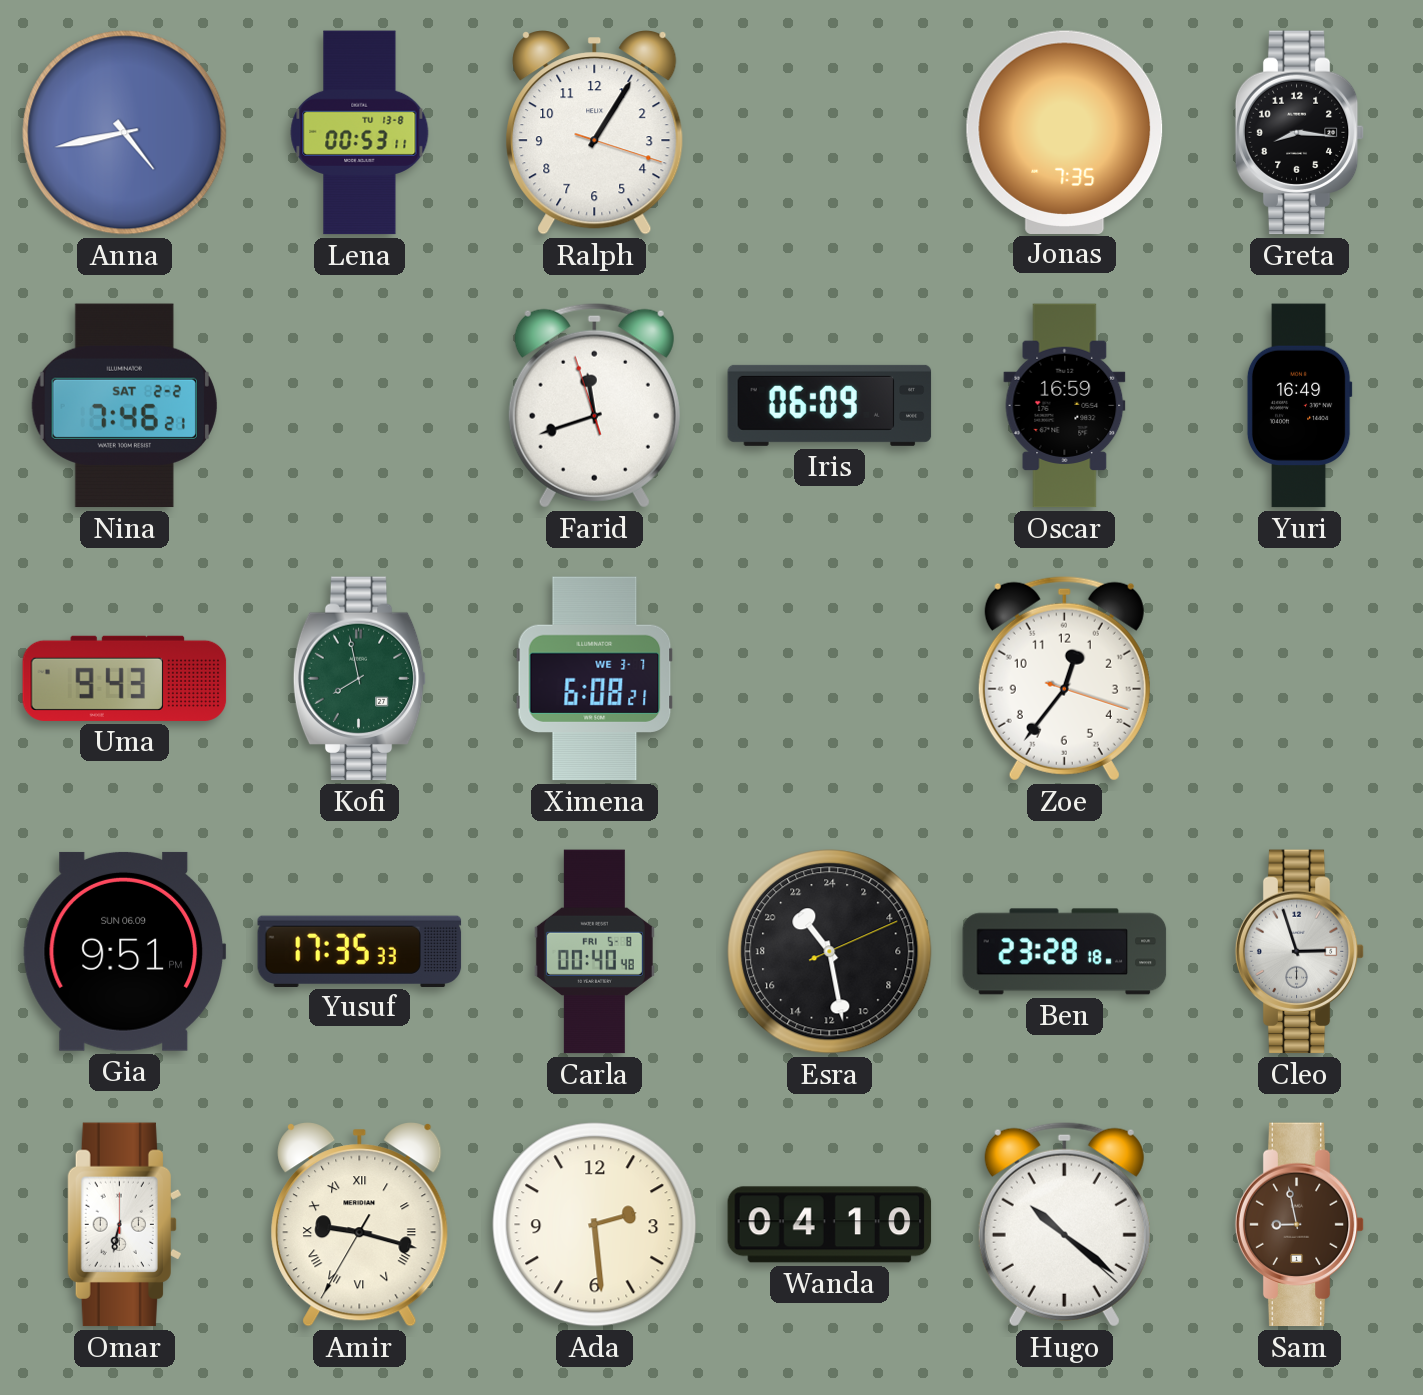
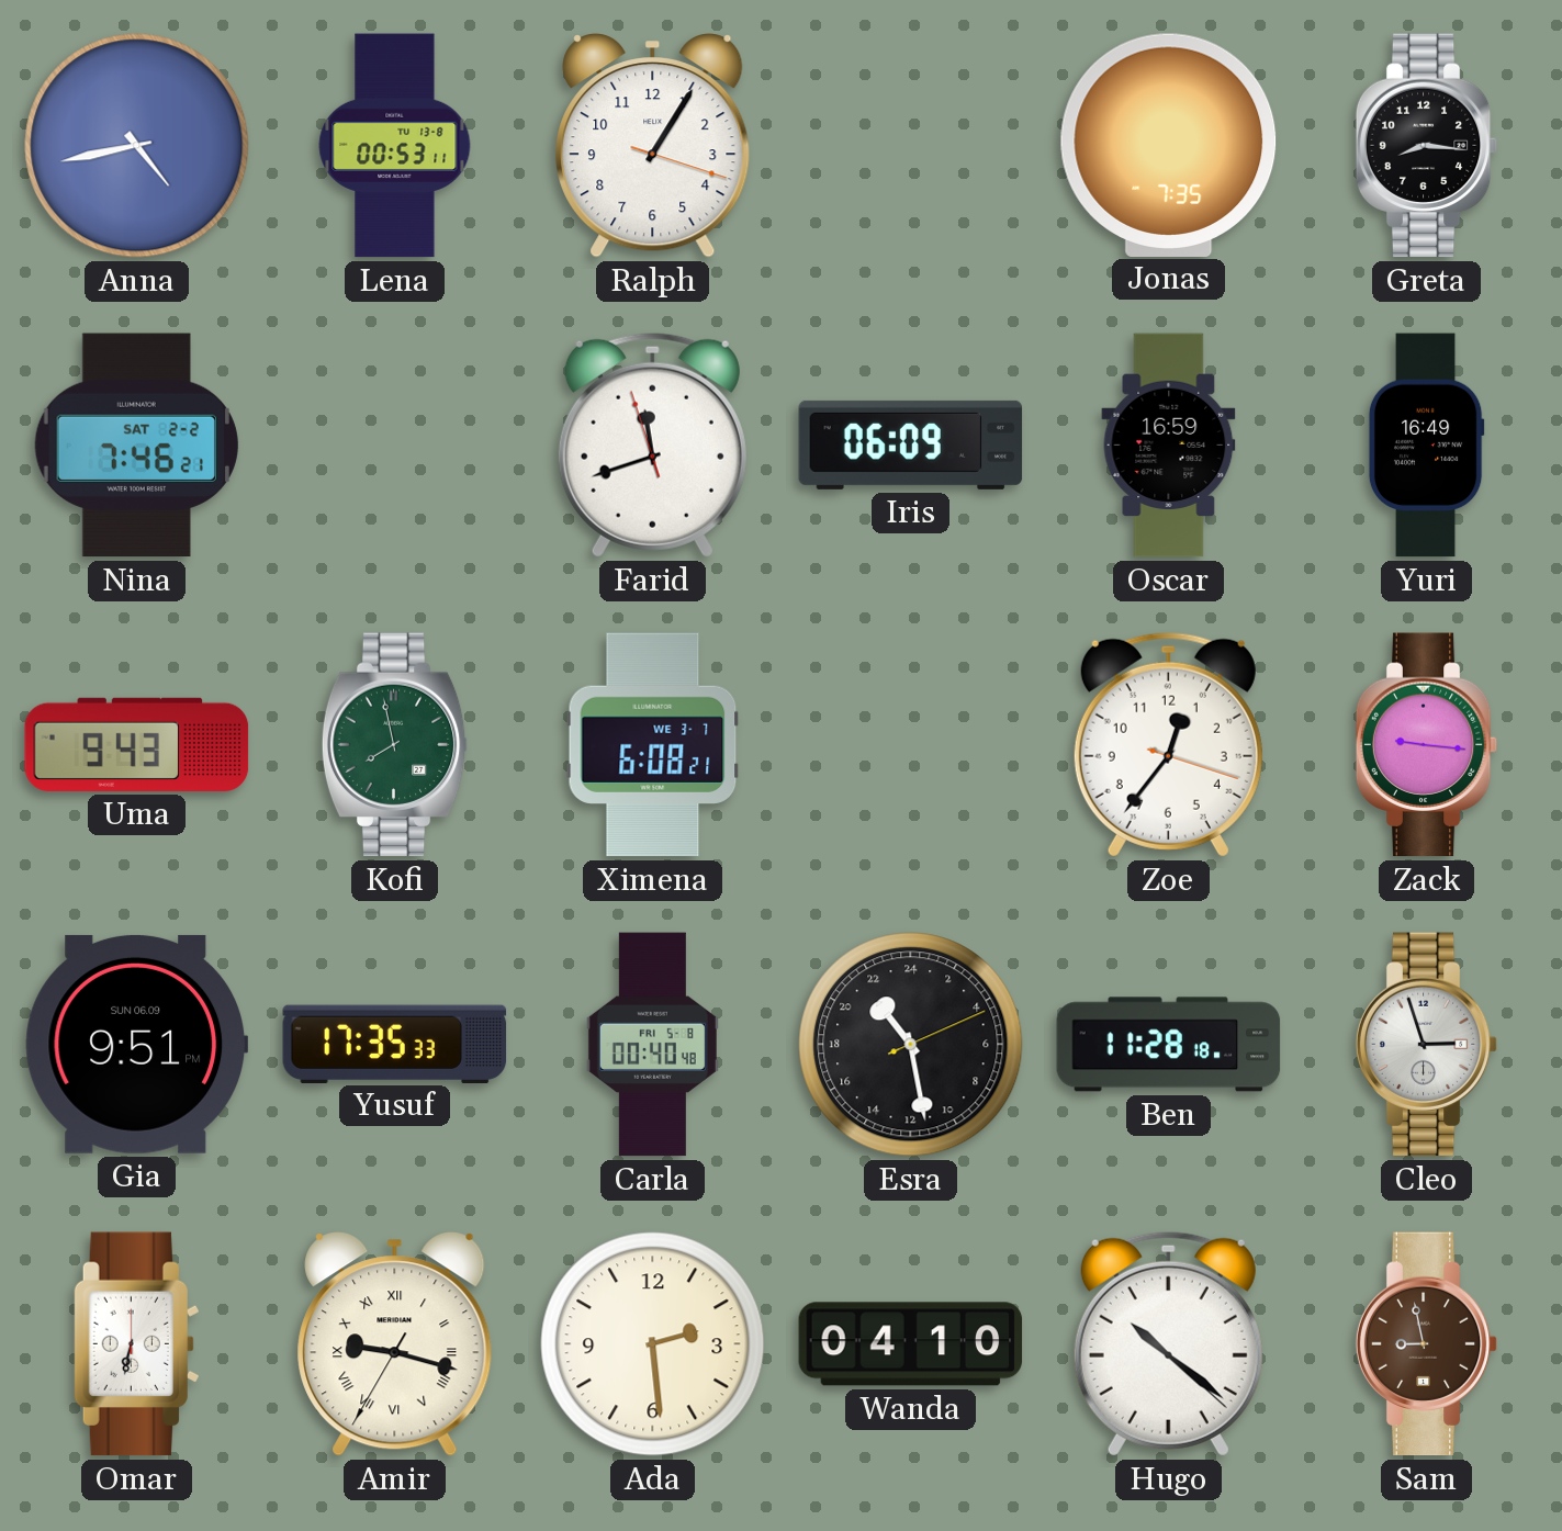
Zack: none -> 9:16
Ben: 23:28 -> 11:28
